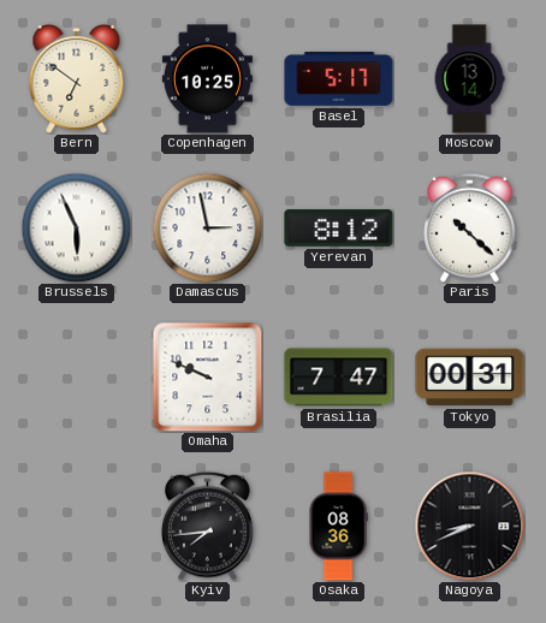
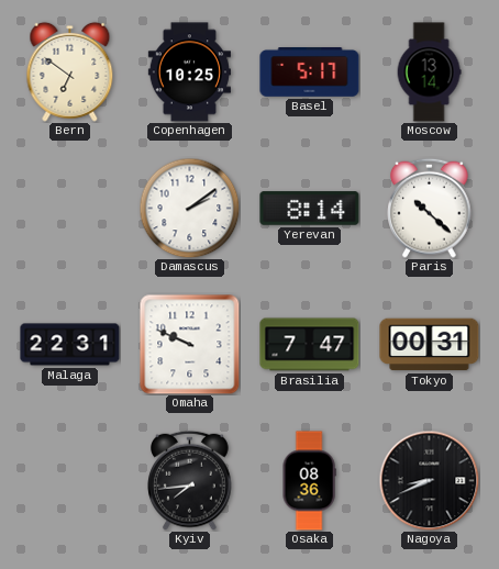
Brussels: 5:56 -> none
Damascus: 2:58 -> 2:09
Yerevan: 8:12 -> 8:14
Malaga: none -> 22:31
